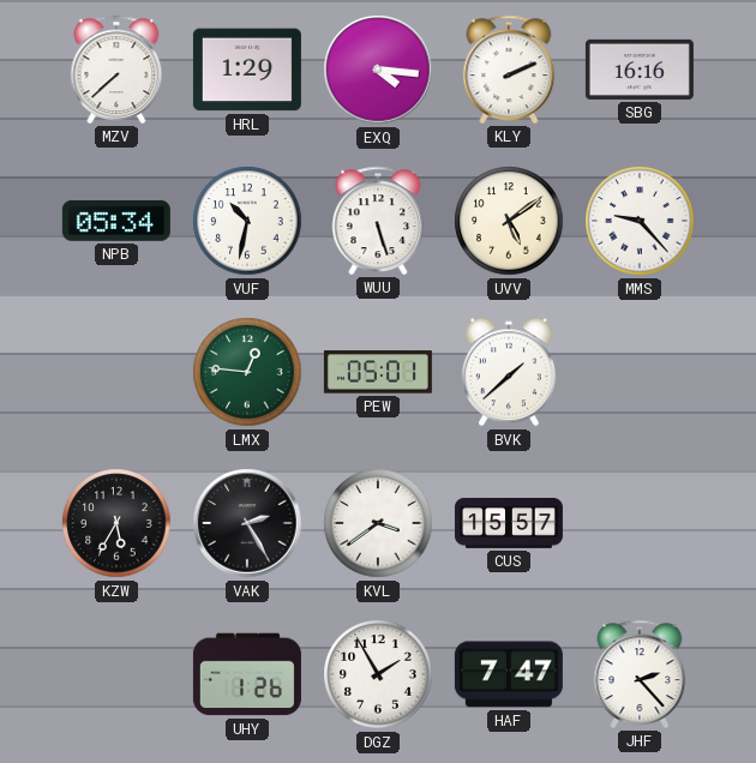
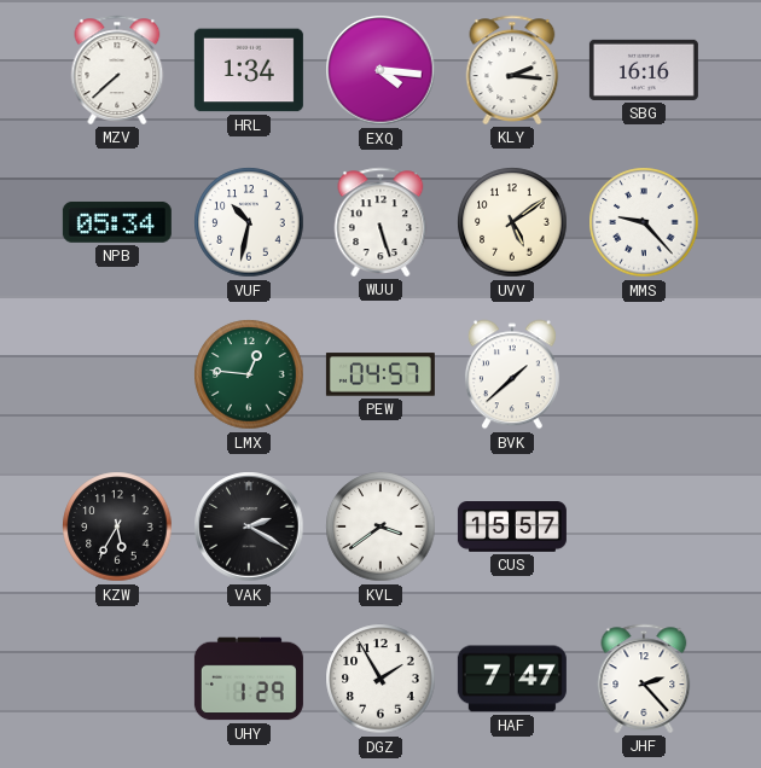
HRL: 1:29 -> 1:34
KLY: 2:11 -> 2:16
PEW: 05:01 -> 04:57
VAK: 2:25 -> 2:20
UHY: 1:26 -> 1:29
